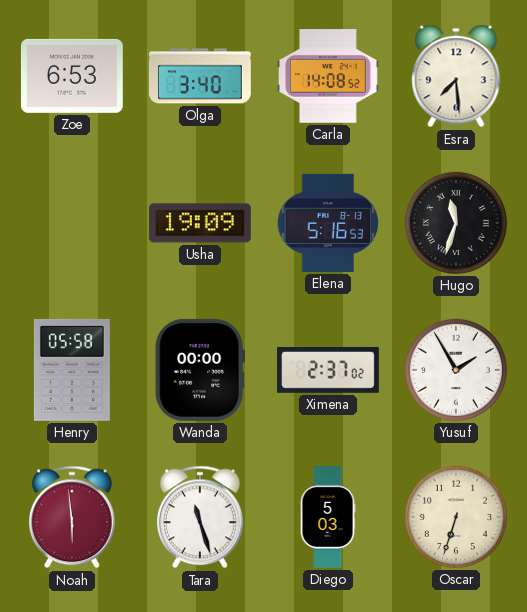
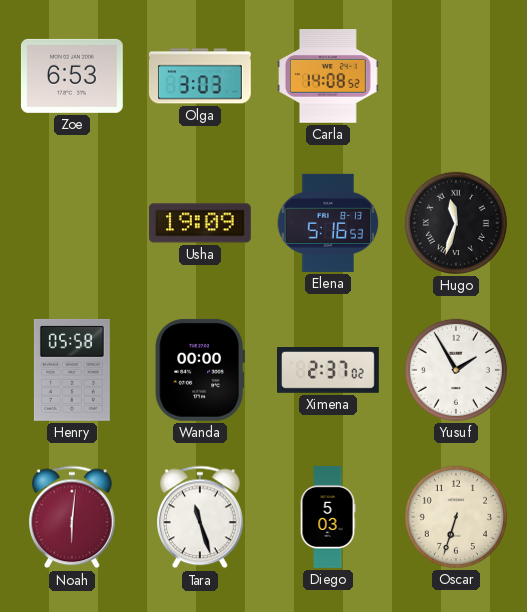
Olga: 3:40 -> 3:03
Esra: 7:29 -> none
Noah: 5:59 -> 6:01
